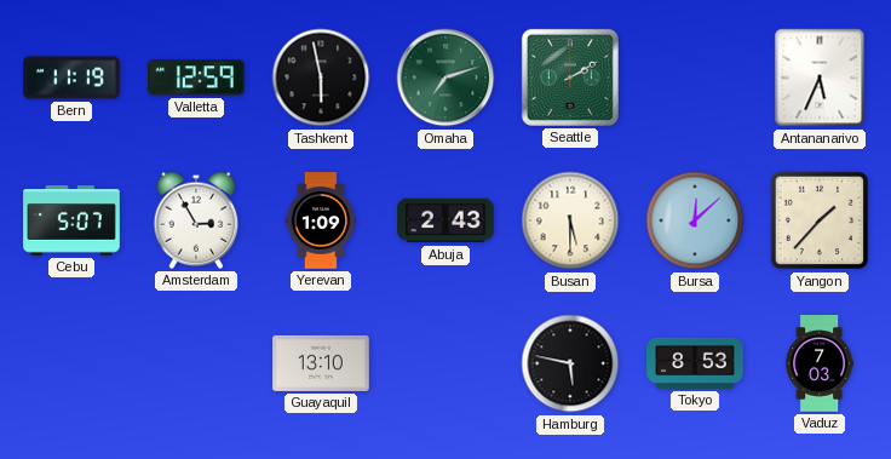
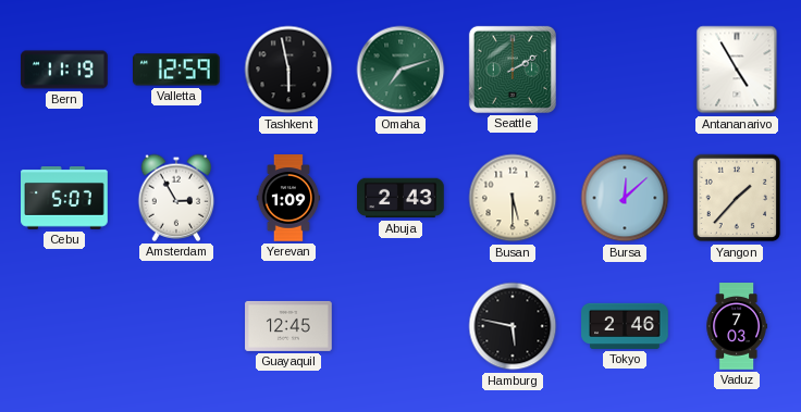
Antananarivo: 5:34 -> 4:55
Guayaquil: 13:10 -> 12:45
Tokyo: 8:53 -> 2:46
